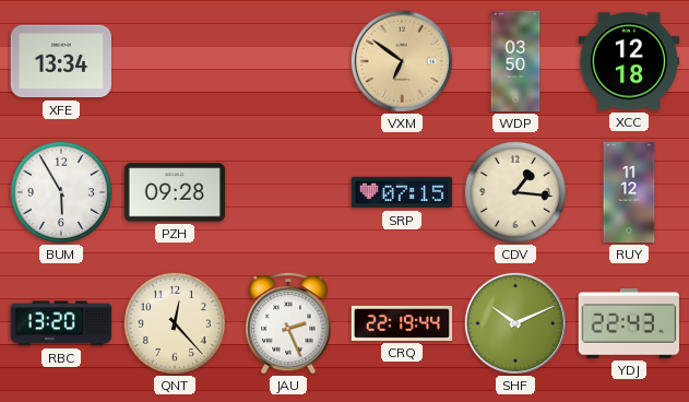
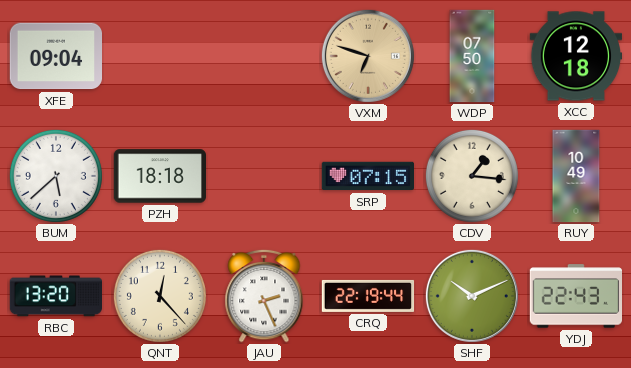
XFE: 13:34 -> 09:04
VXM: 6:51 -> 6:48
WDP: 03:50 -> 07:50
BUM: 5:55 -> 5:38
PZH: 09:28 -> 18:18
RUY: 11:12 -> 10:49
